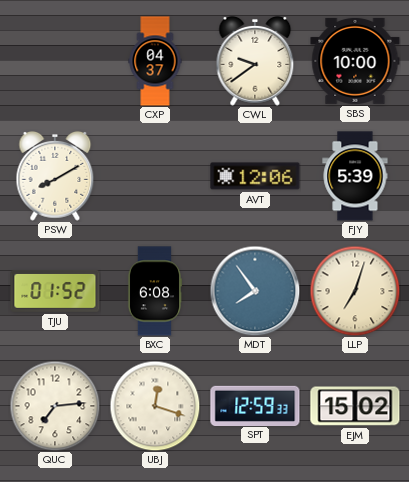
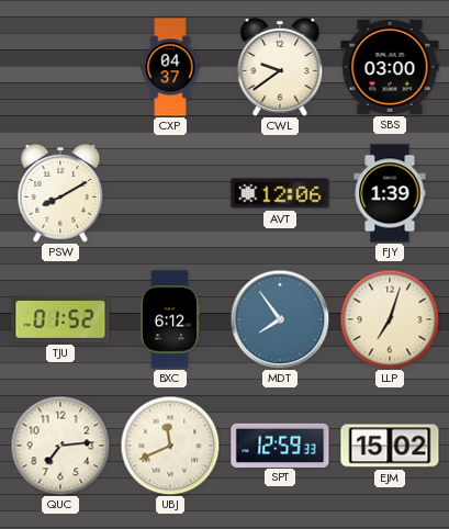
SBS: 10:00 -> 03:00
FJY: 5:39 -> 1:39
BXC: 6:08 -> 6:12
UBJ: 12:18 -> 11:41
